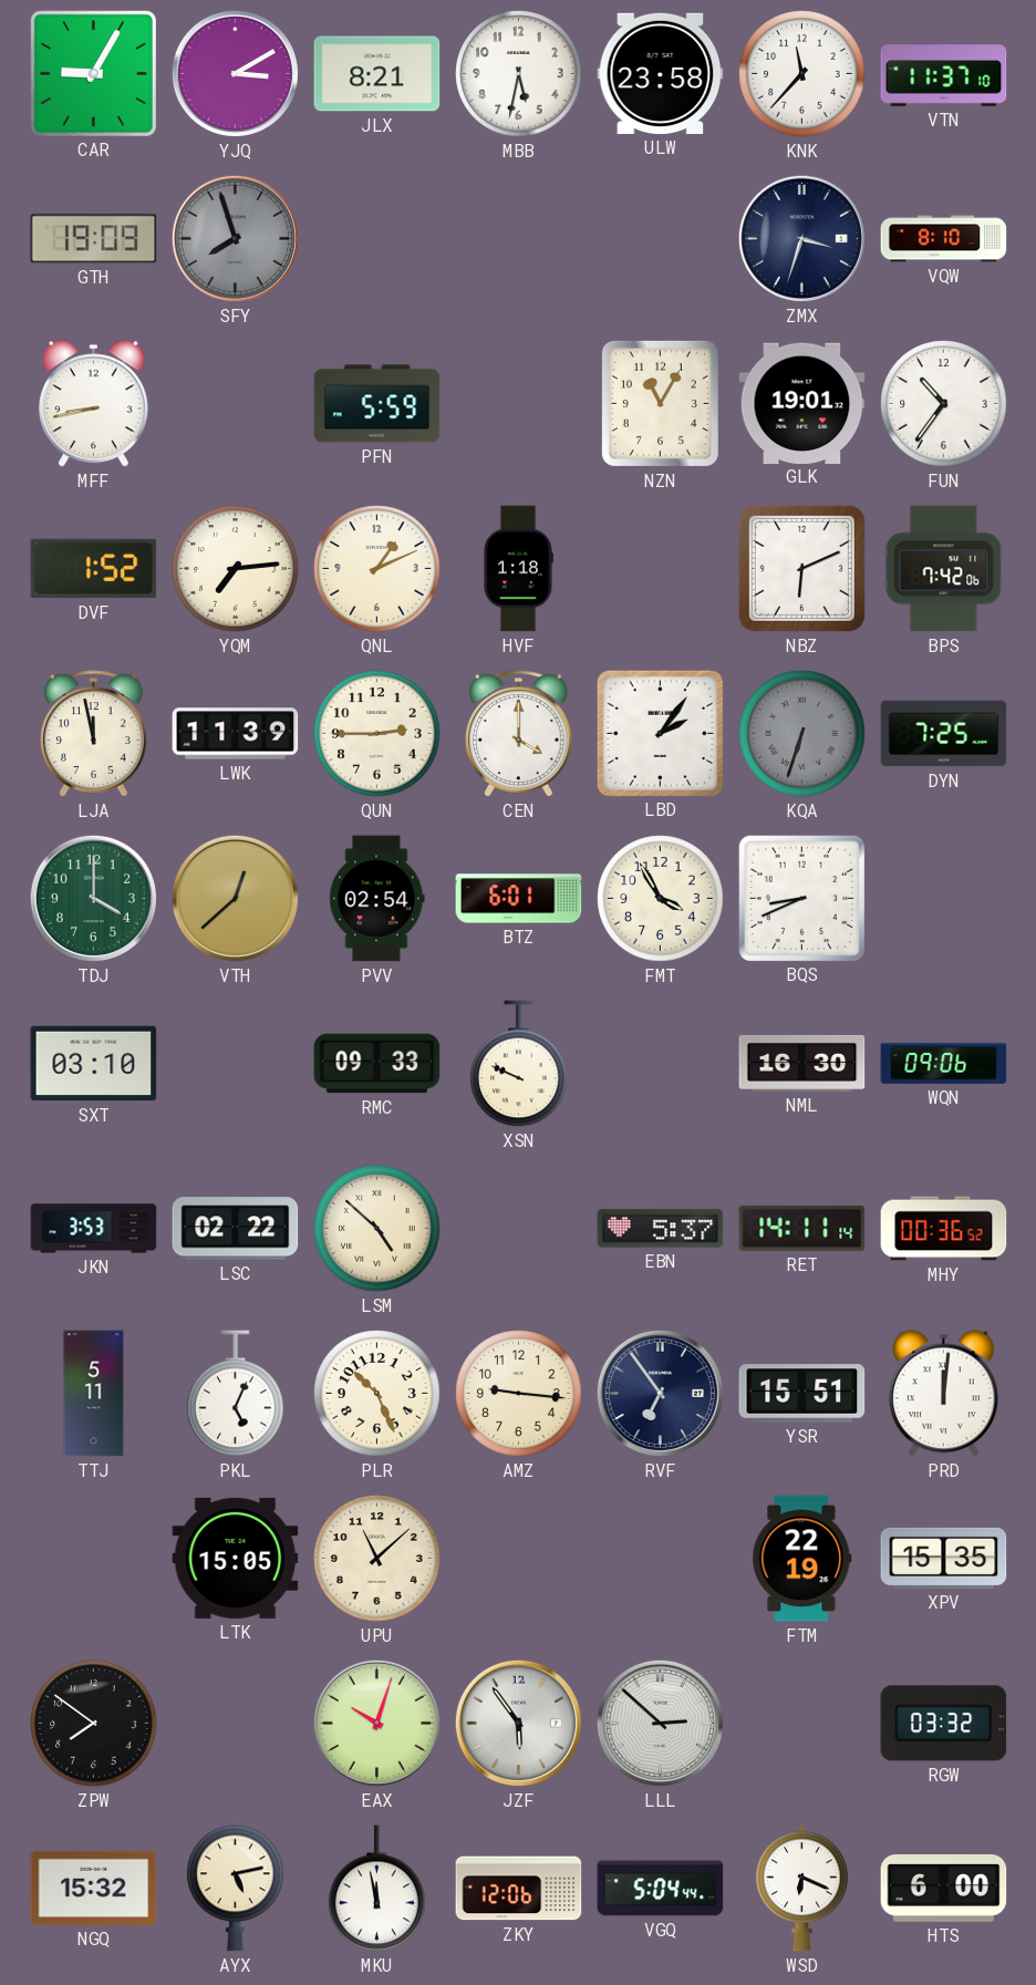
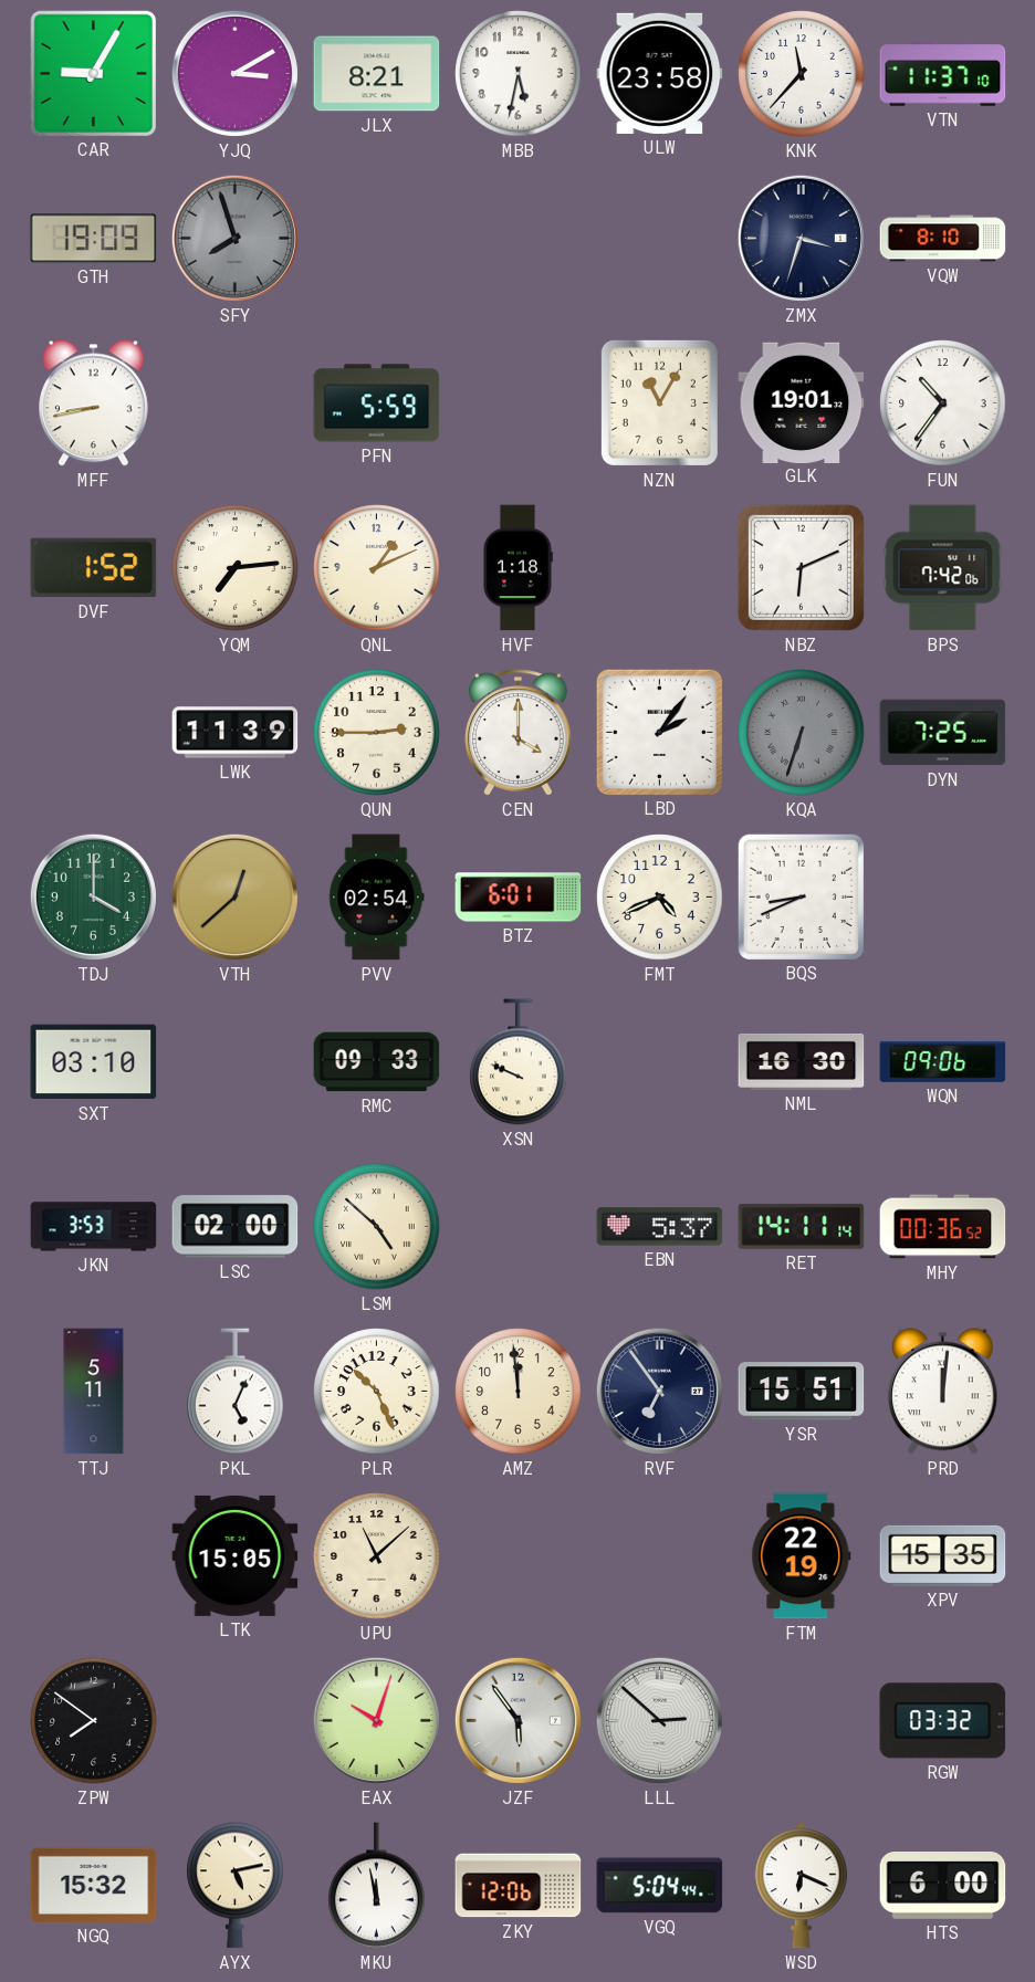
LJA: 11:58 -> none
FMT: 3:55 -> 4:41
LSC: 02:22 -> 02:00
AMZ: 9:16 -> 11:59
